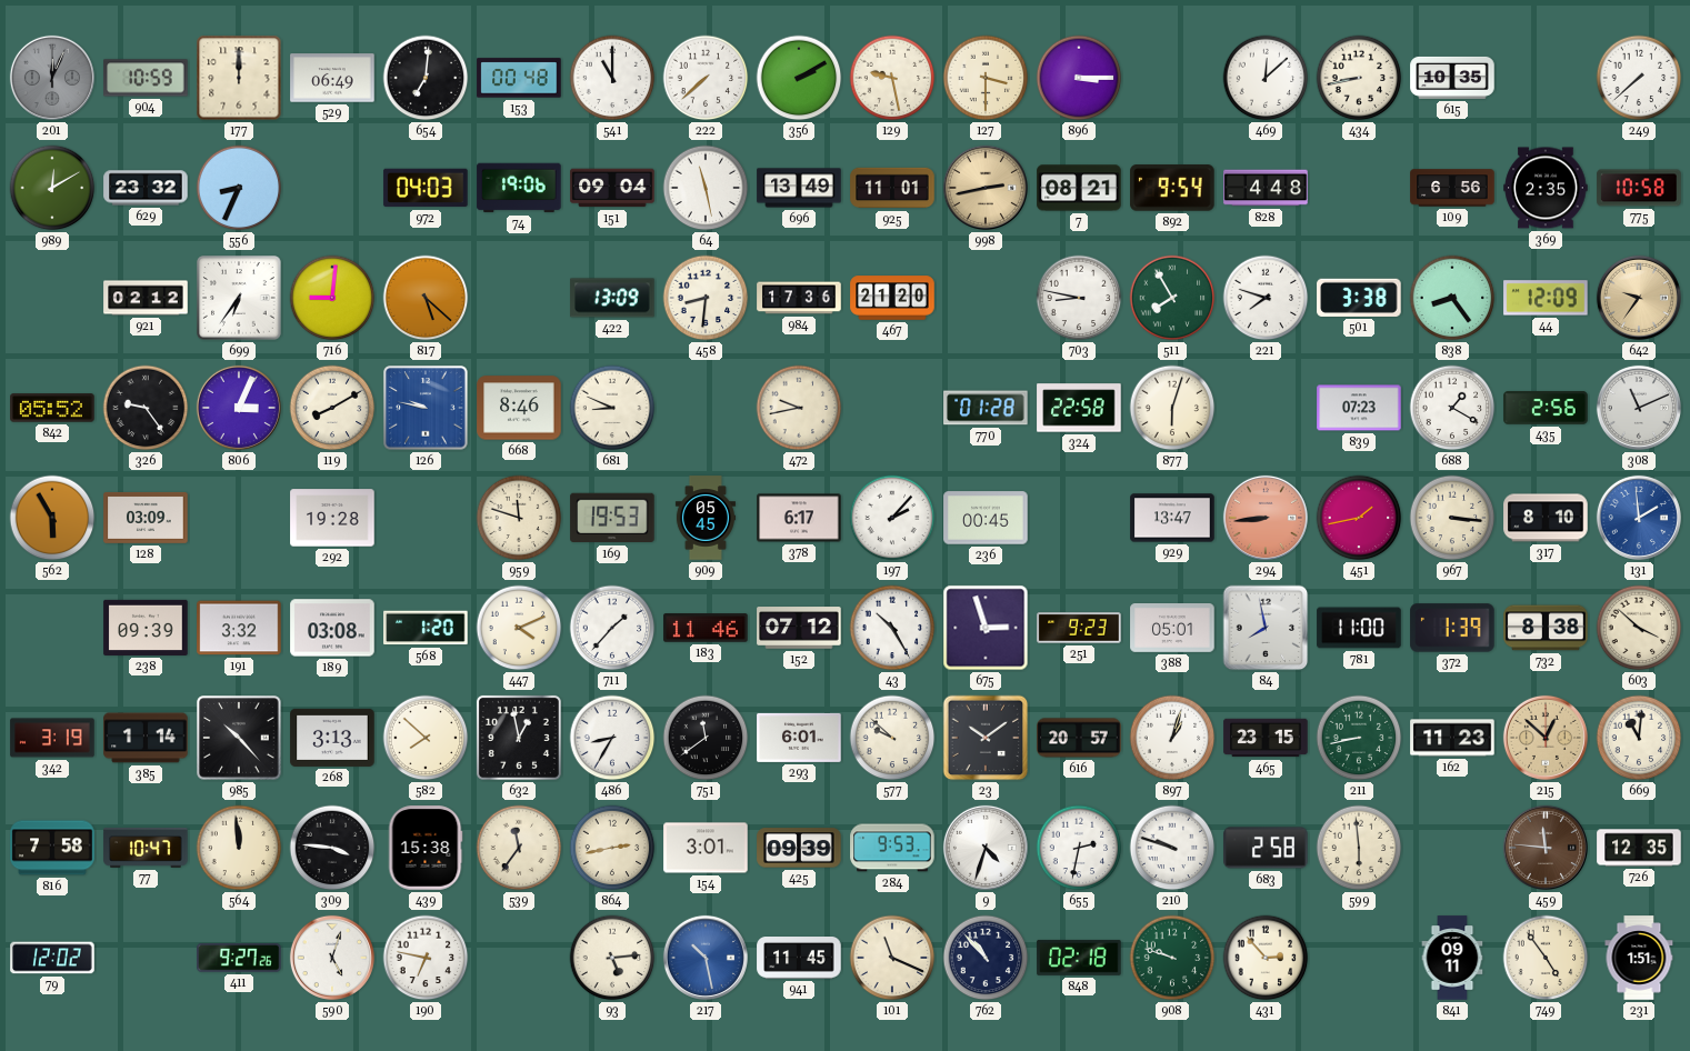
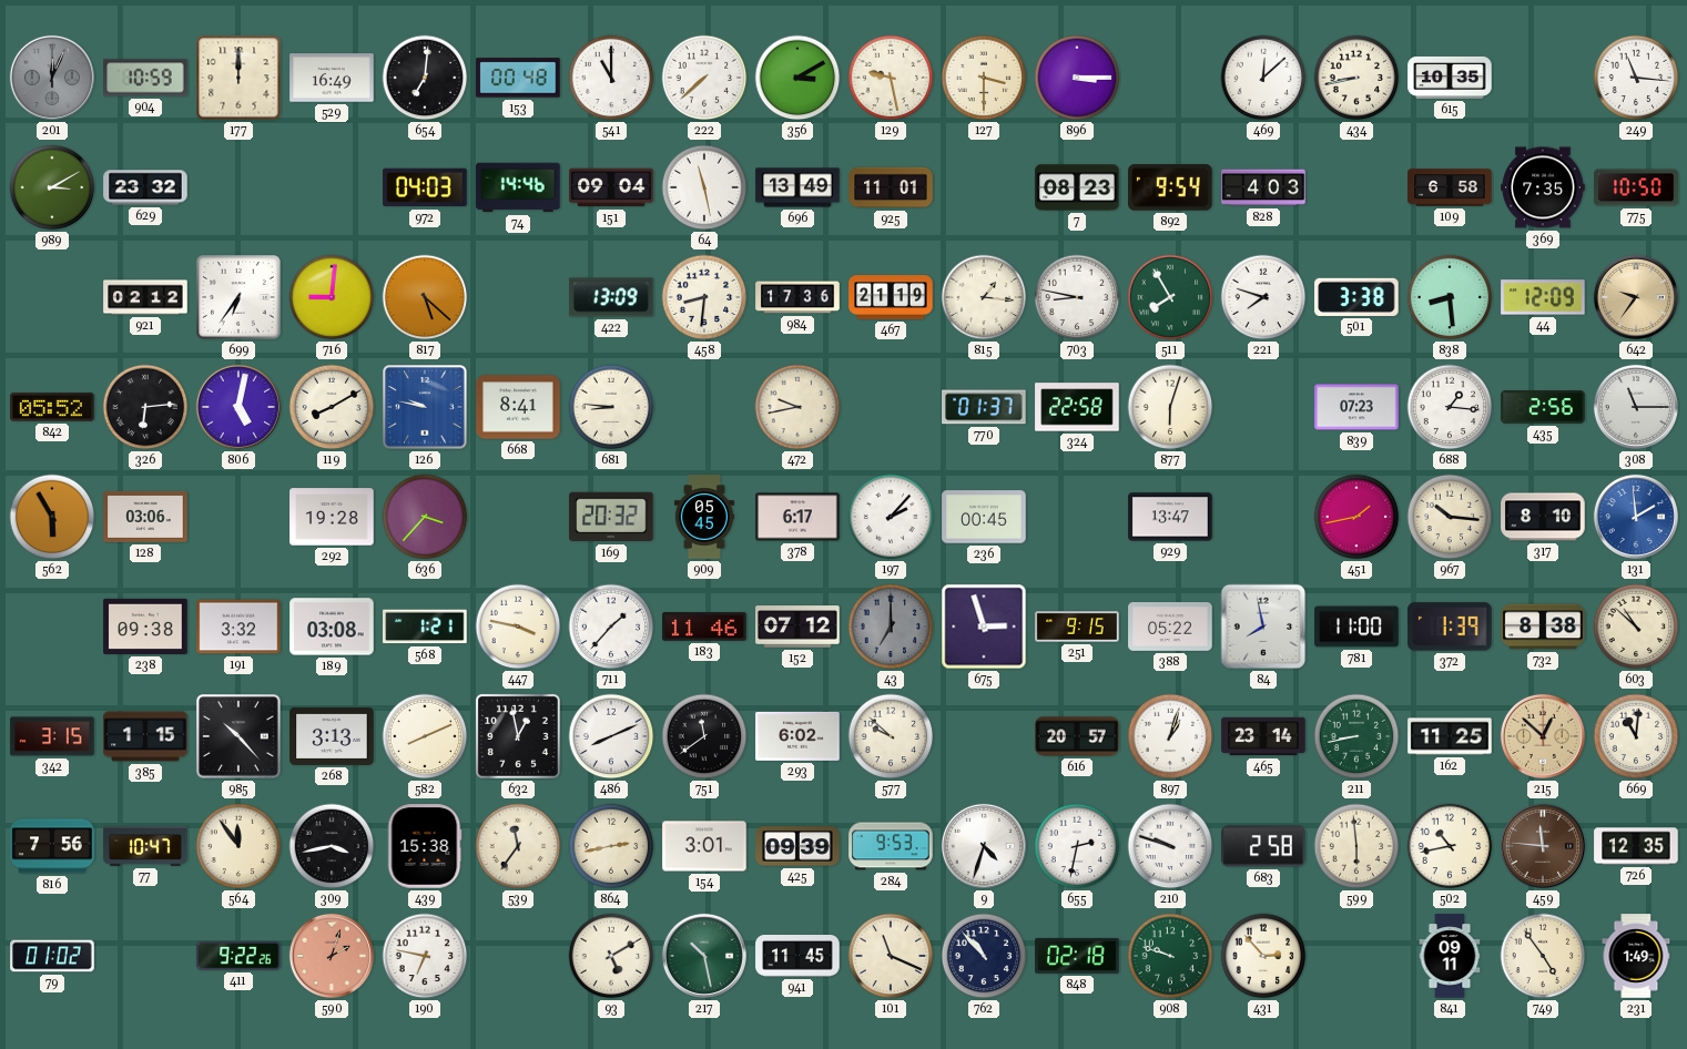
529: 06:49 -> 16:49
356: 2:10 -> 3:10
249: 7:38 -> 11:16
989: 12:10 -> 3:10
556: 8:34 -> none
74: 19:06 -> 14:46
998: 2:43 -> none
7: 08:21 -> 08:23
828: 4:48 -> 4:03
109: 6:56 -> 6:58
369: 2:35 -> 7:35
775: 10:58 -> 10:50
467: 21:20 -> 21:19
815: none -> 1:16
838: 8:24 -> 8:29
326: 9:24 -> 6:14
806: 3:04 -> 5:02
668: 8:46 -> 8:41
681: 8:49 -> 8:46
770: 01:28 -> 01:37
688: 1:20 -> 1:16
308: 11:11 -> 11:15
128: 03:09 -> 03:06
636: none -> 3:37
959: 11:48 -> none
169: 19:53 -> 20:32
294: 8:44 -> none
967: 3:16 -> 10:16
238: 09:39 -> 09:38
568: 1:20 -> 1:21
447: 4:11 -> 3:47
43: 10:25 -> 7:00
43 dial: white -> grey
251: 9:23 -> 9:15
388: 05:01 -> 05:22
603: 3:52 -> 10:52
342: 3:19 -> 3:15
385: 1:14 -> 1:15
582: 7:52 -> 8:11
486: 8:35 -> 8:11
293: 6:01 -> 6:02
23: 10:09 -> none
465: 23:15 -> 23:14
162: 11:23 -> 11:25
816: 7:58 -> 7:56
564: 11:59 -> 11:54
309: 3:46 -> 3:43
502: none -> 10:43
79: 12:02 -> 01:02
411: 9:27 -> 9:22
590: 5:03 -> 2:03
590 dial: white -> salmon
93: 5:14 -> 5:10
217 dial: blue -> green
231: 1:51 -> 1:49
